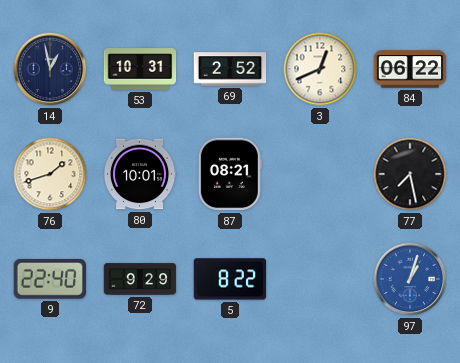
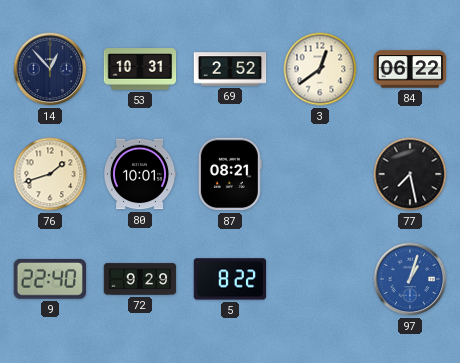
14: 12:58 -> 12:53
3: 12:41 -> 12:39
